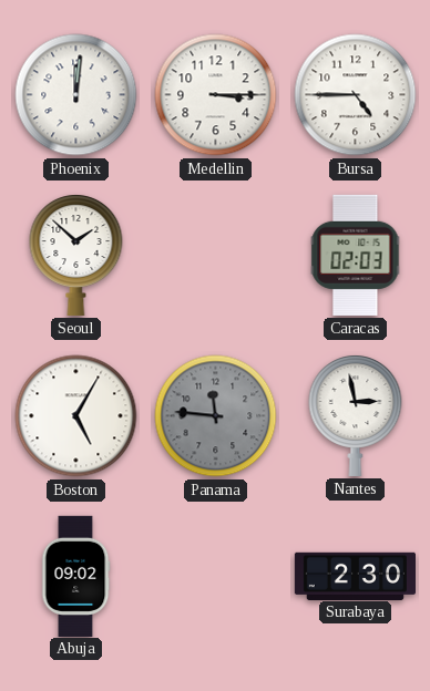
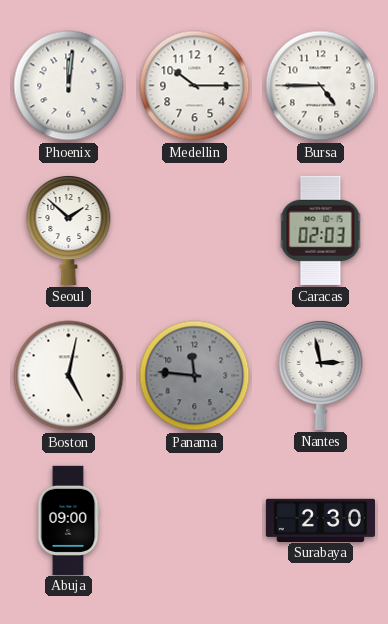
Medellin: 3:15 -> 10:15
Boston: 5:05 -> 5:02
Abuja: 09:02 -> 09:00
